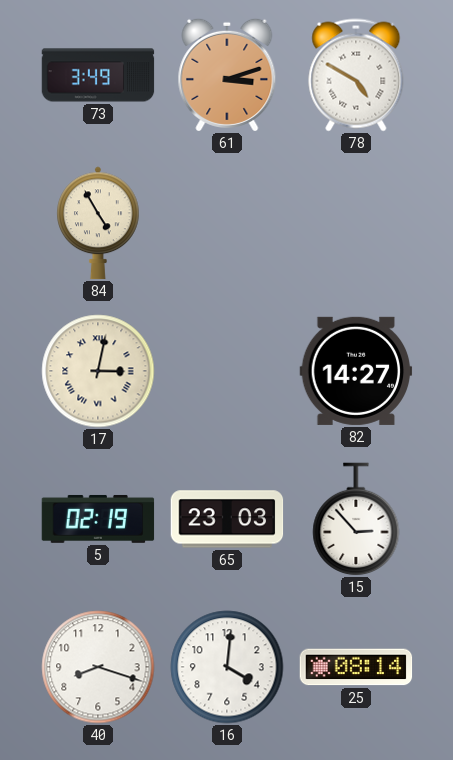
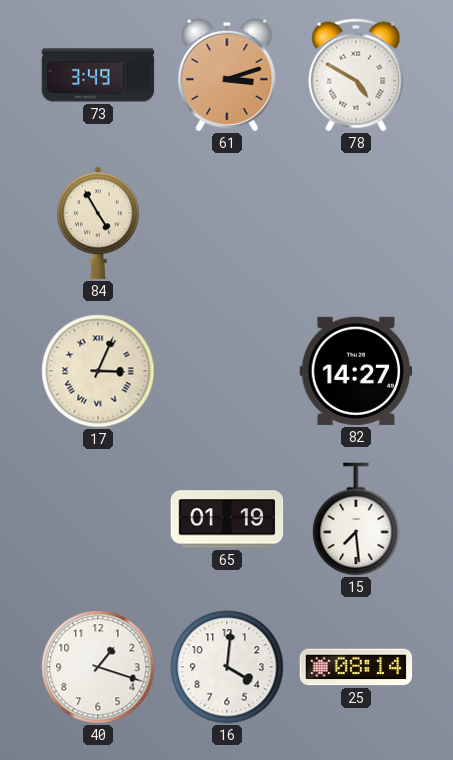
17: 3:02 -> 3:04
5: 02:19 -> none
65: 23:03 -> 01:19
15: 2:53 -> 7:29
40: 8:18 -> 1:18
